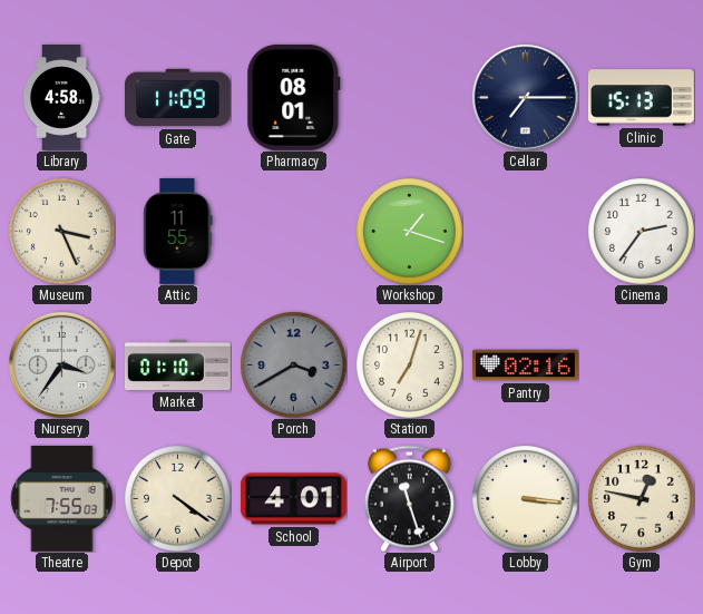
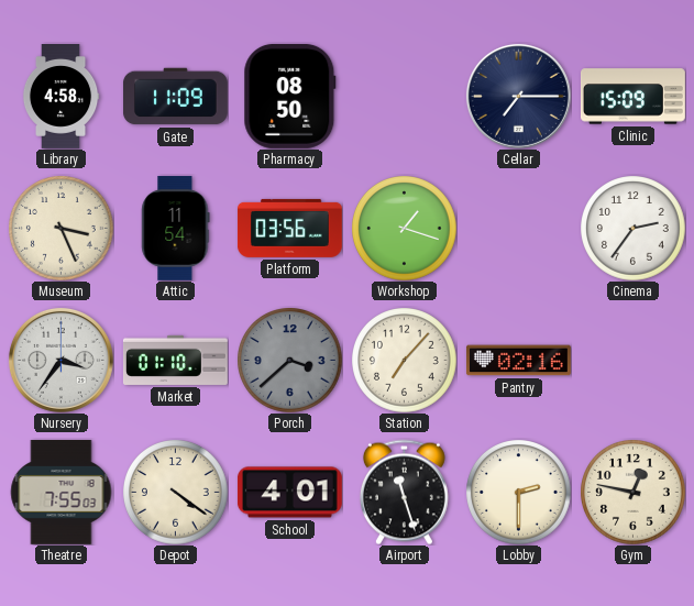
Pharmacy: 08:01 -> 08:50
Clinic: 15:13 -> 15:09
Attic: 11:55 -> 11:54
Platform: none -> 03:56
Porch: 3:40 -> 3:38
Station: 7:03 -> 7:07
Lobby: 3:16 -> 2:30
